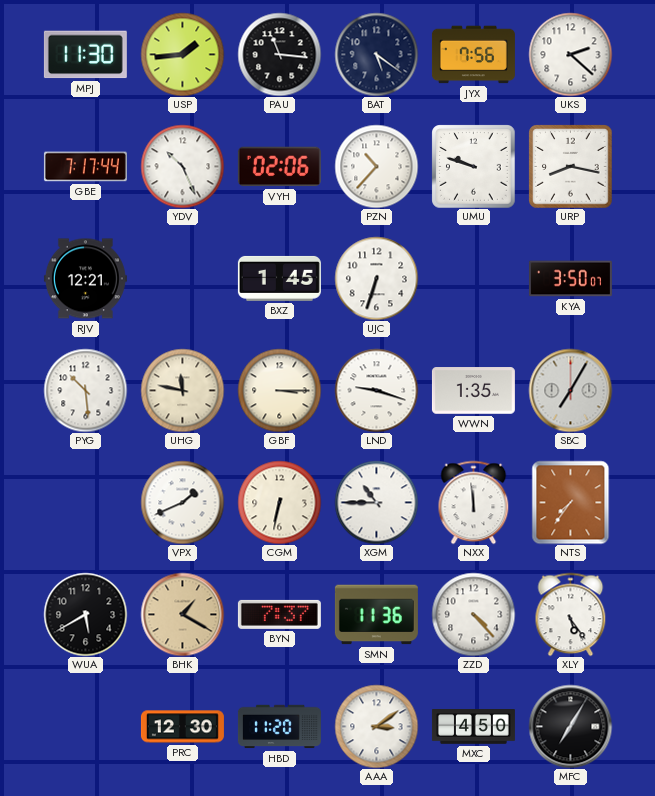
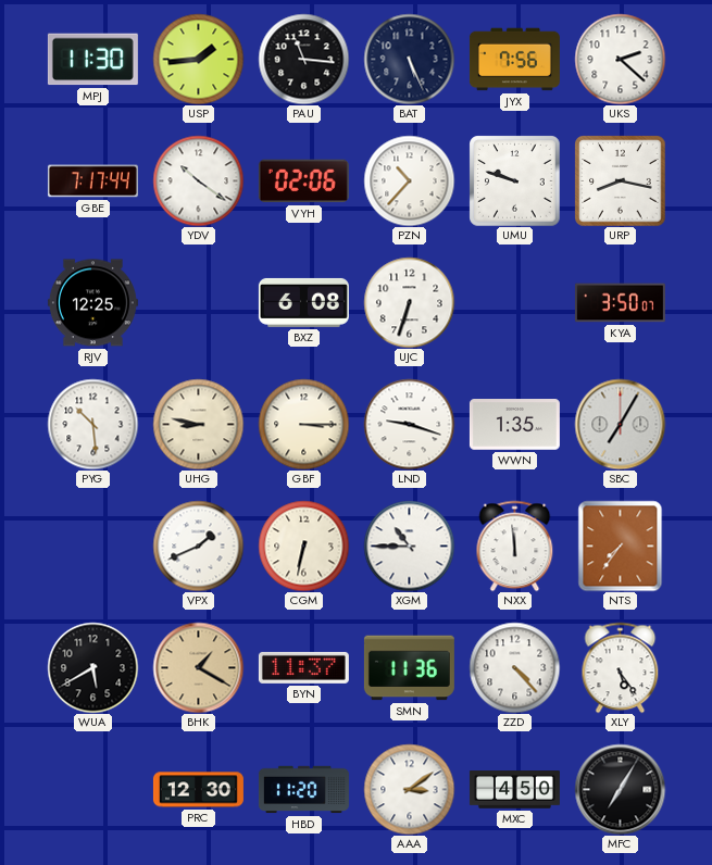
BAT: 5:21 -> 5:26
YDV: 10:26 -> 10:21
RJV: 12:21 -> 12:25
BXZ: 1:45 -> 6:08
UHG: 11:47 -> 8:47
BYN: 7:37 -> 11:37
